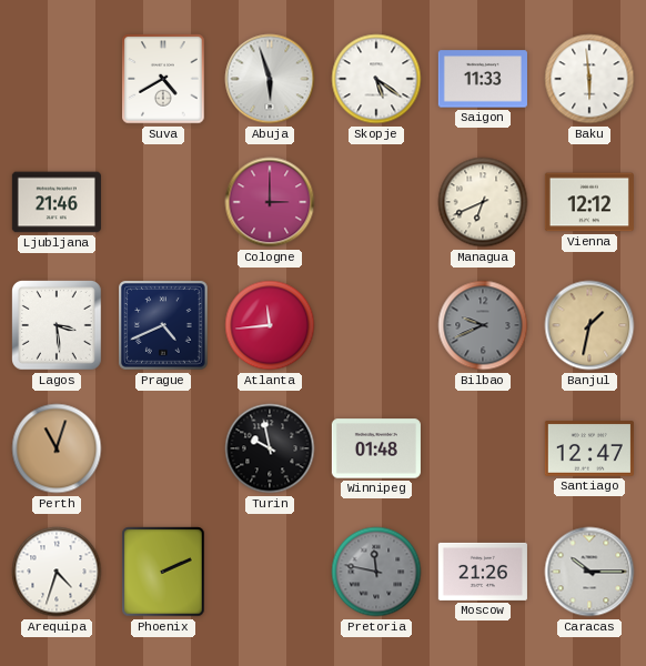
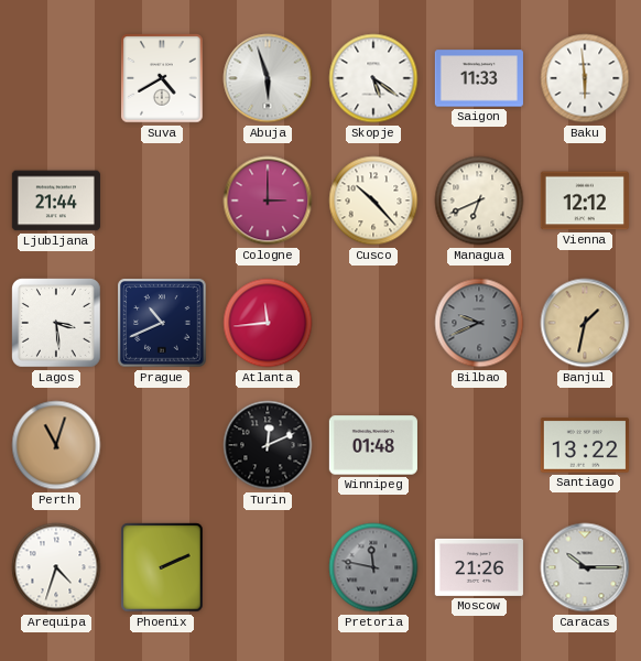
Ljubljana: 21:46 -> 21:44
Cusco: none -> 10:23
Prague: 4:41 -> 10:41
Turin: 9:58 -> 12:11
Santiago: 12:47 -> 13:22
